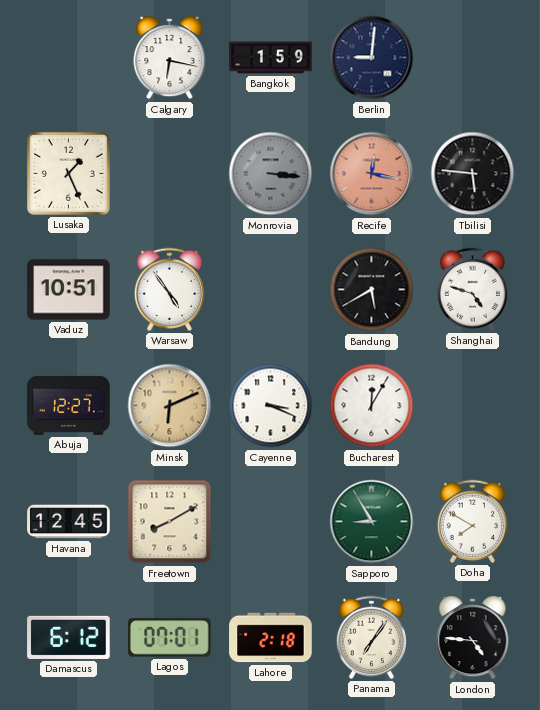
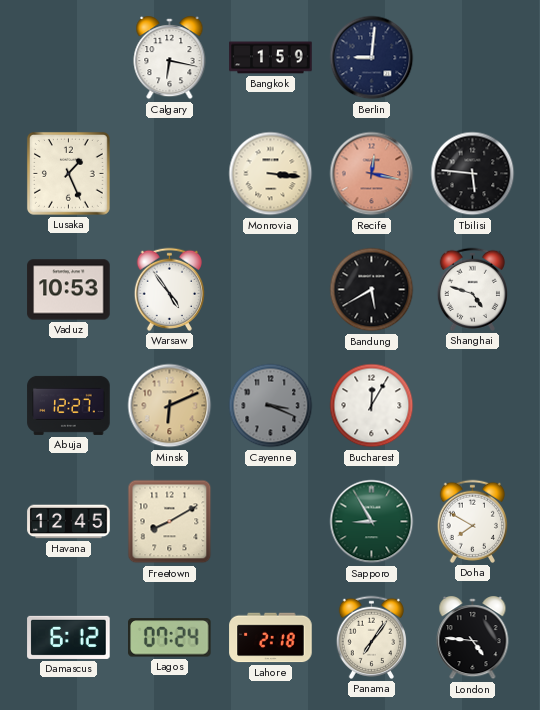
Monrovia dial: grey -> cream
Vaduz: 10:51 -> 10:53
Cayenne dial: white -> grey
Lagos: 07:01 -> 07:24
